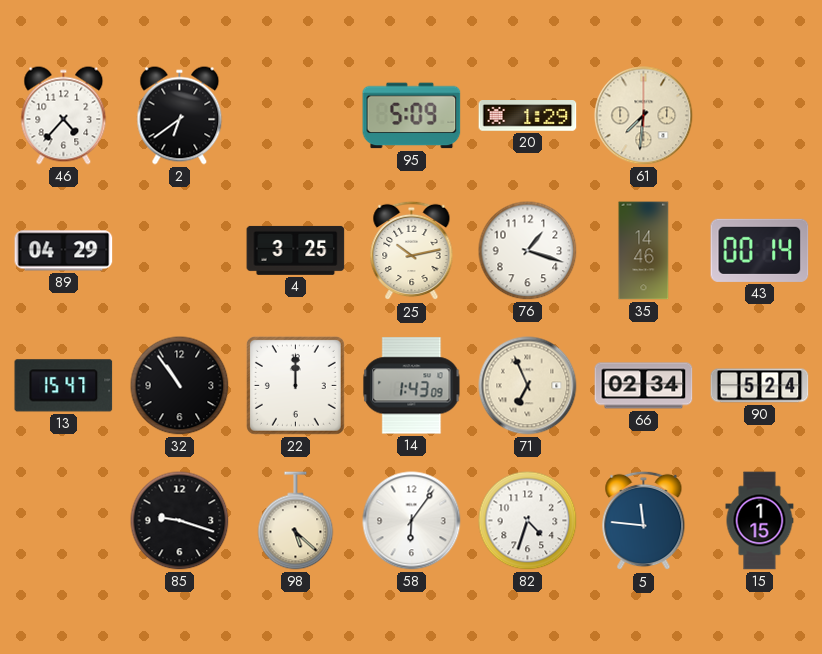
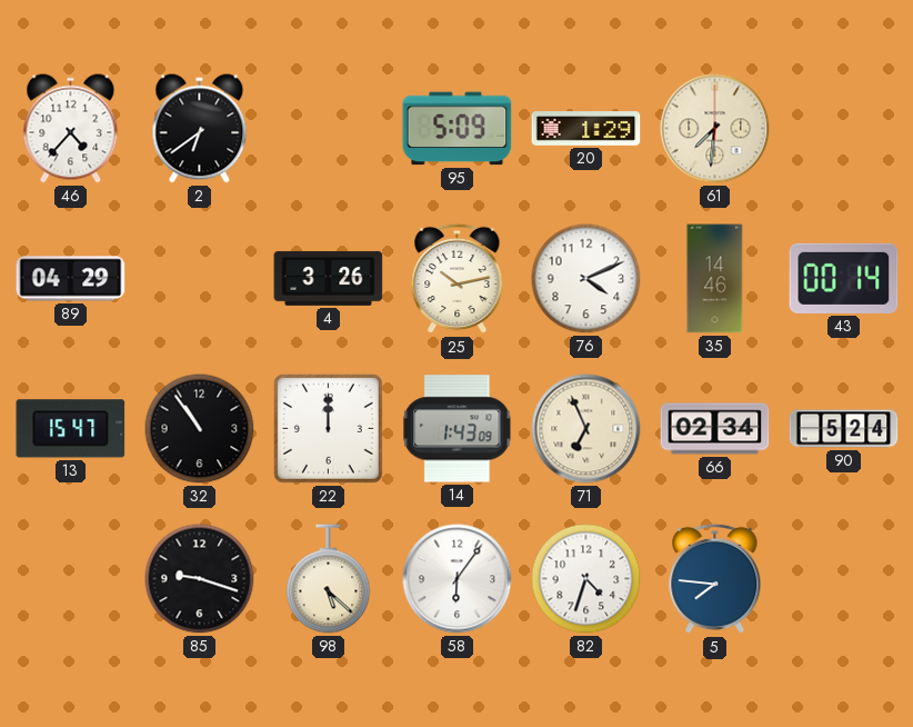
4: 3:25 -> 3:26
76: 1:18 -> 4:11
5: 11:46 -> 7:46
15: 1:15 -> none
